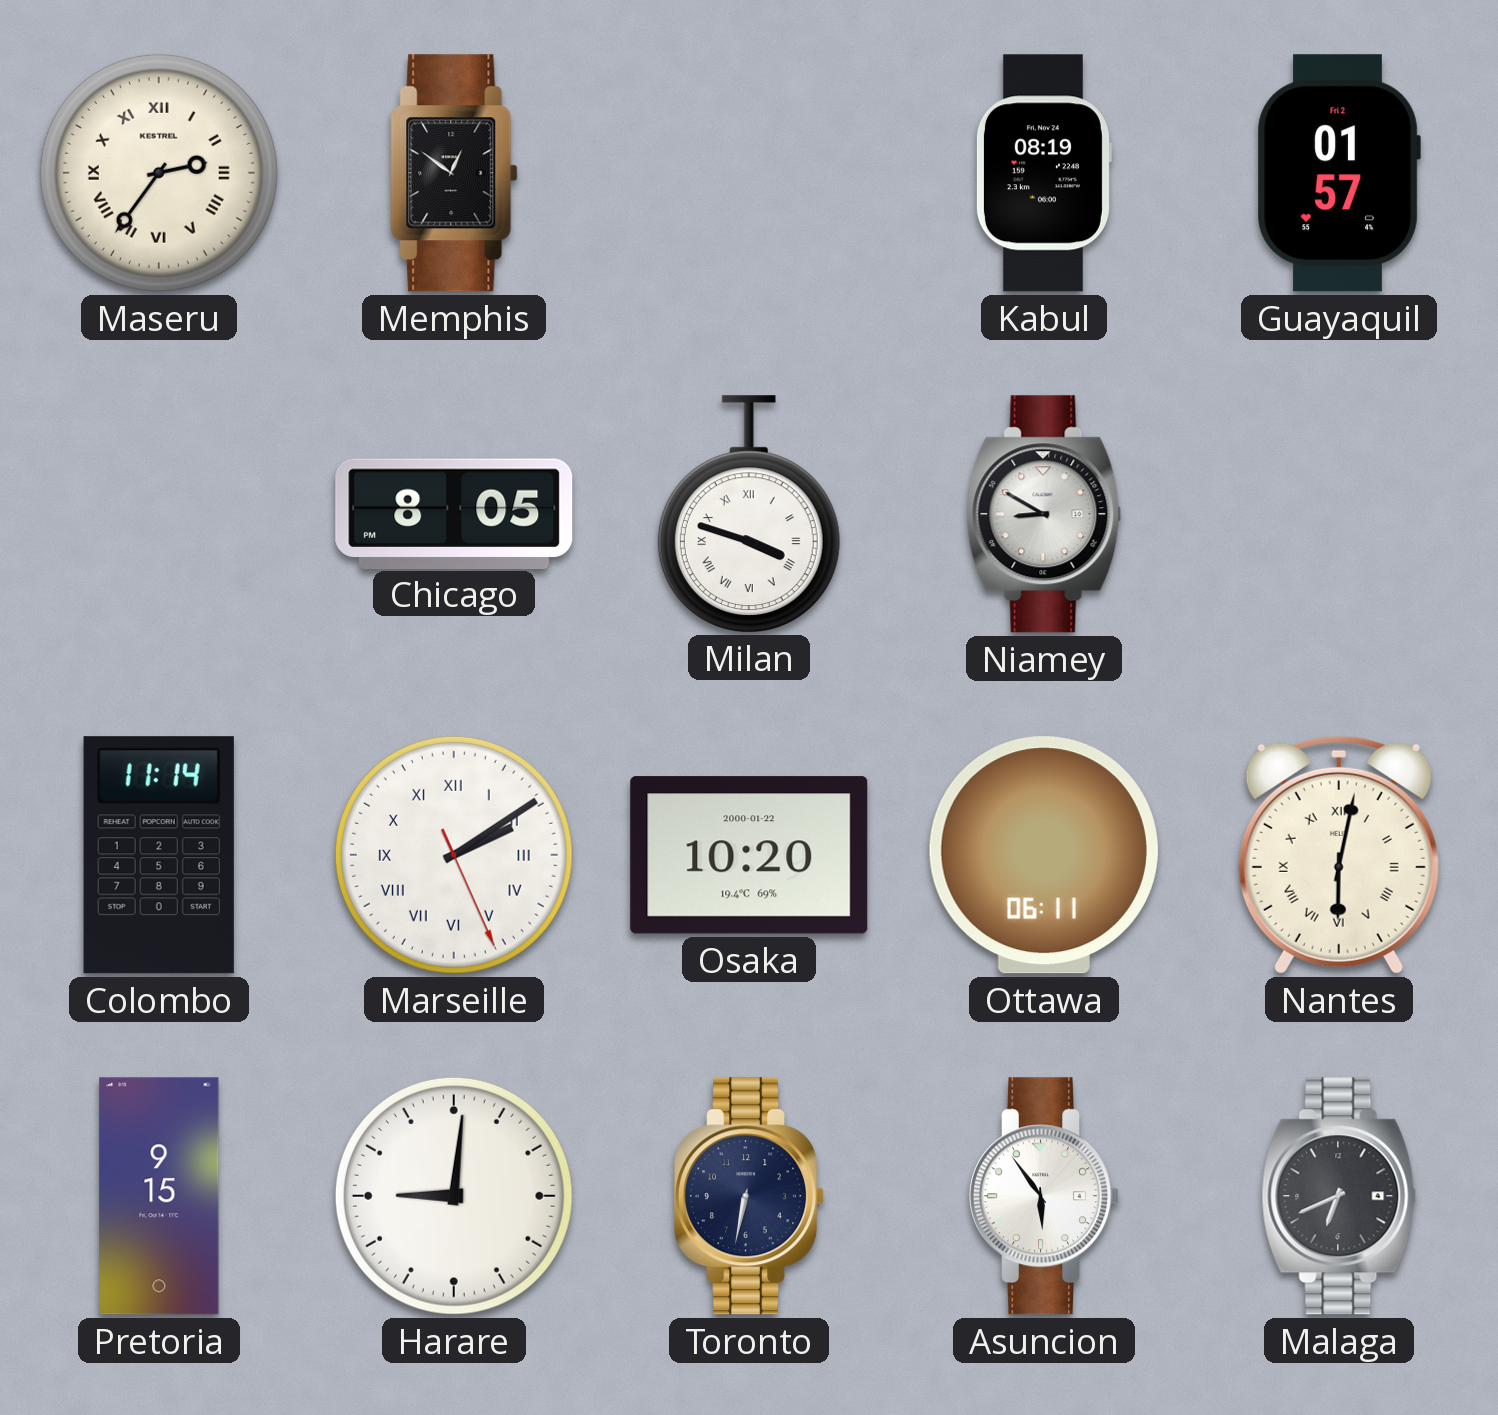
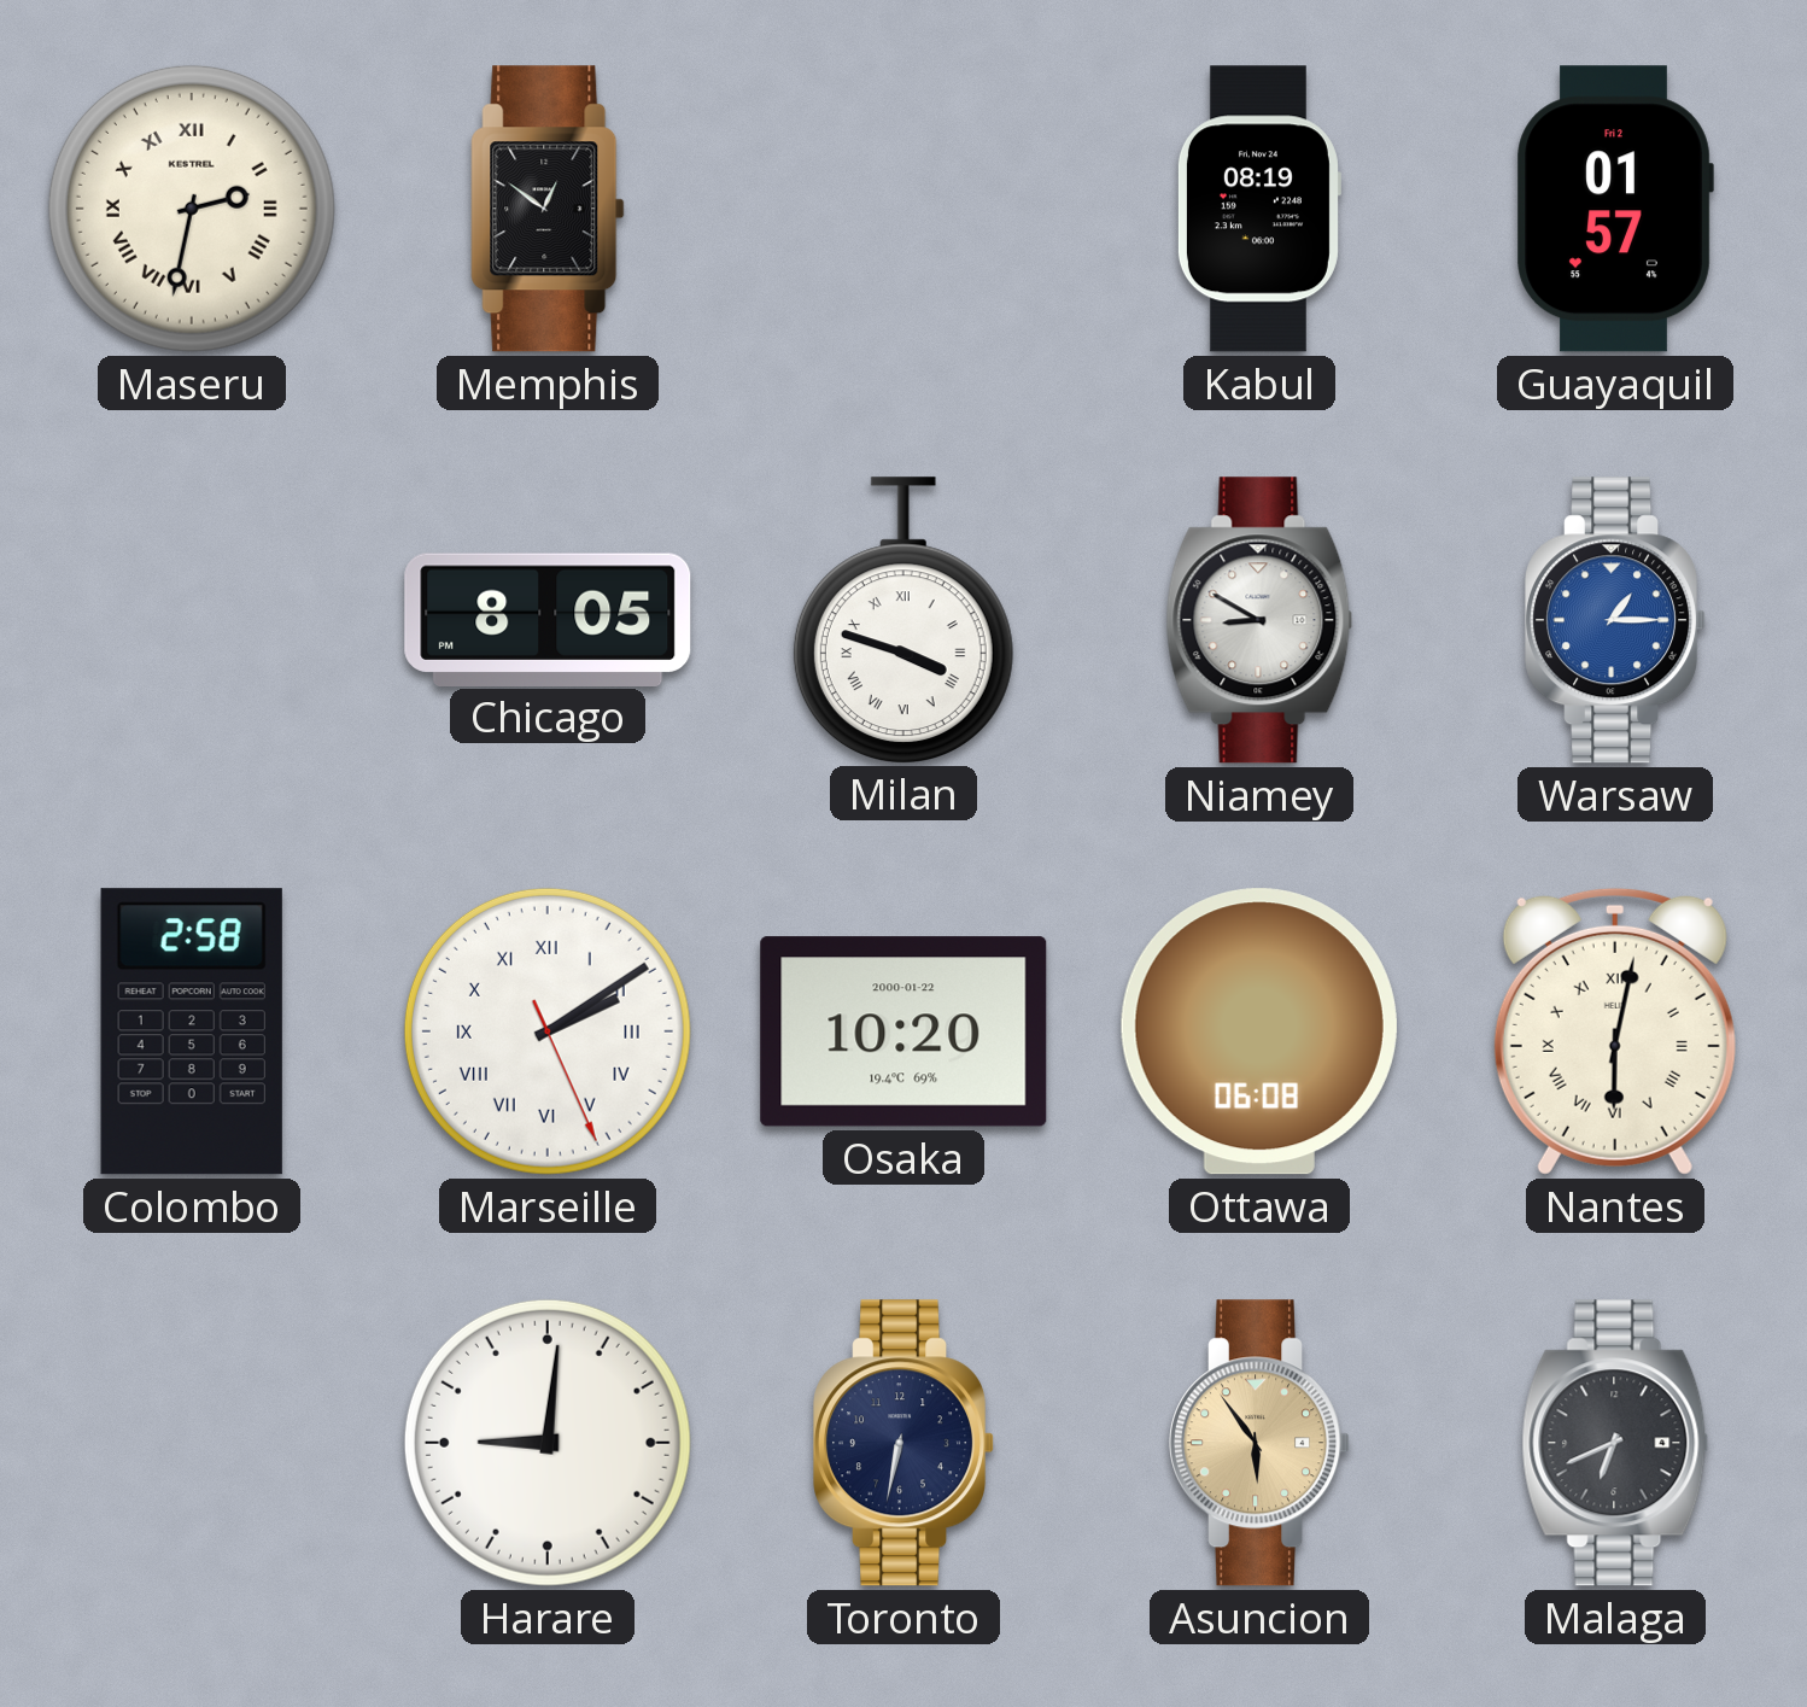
Maseru: 2:36 -> 2:32
Warsaw: none -> 1:15
Colombo: 11:14 -> 2:58
Ottawa: 06:11 -> 06:08
Pretoria: 9:15 -> none
Asuncion dial: white -> champagne
